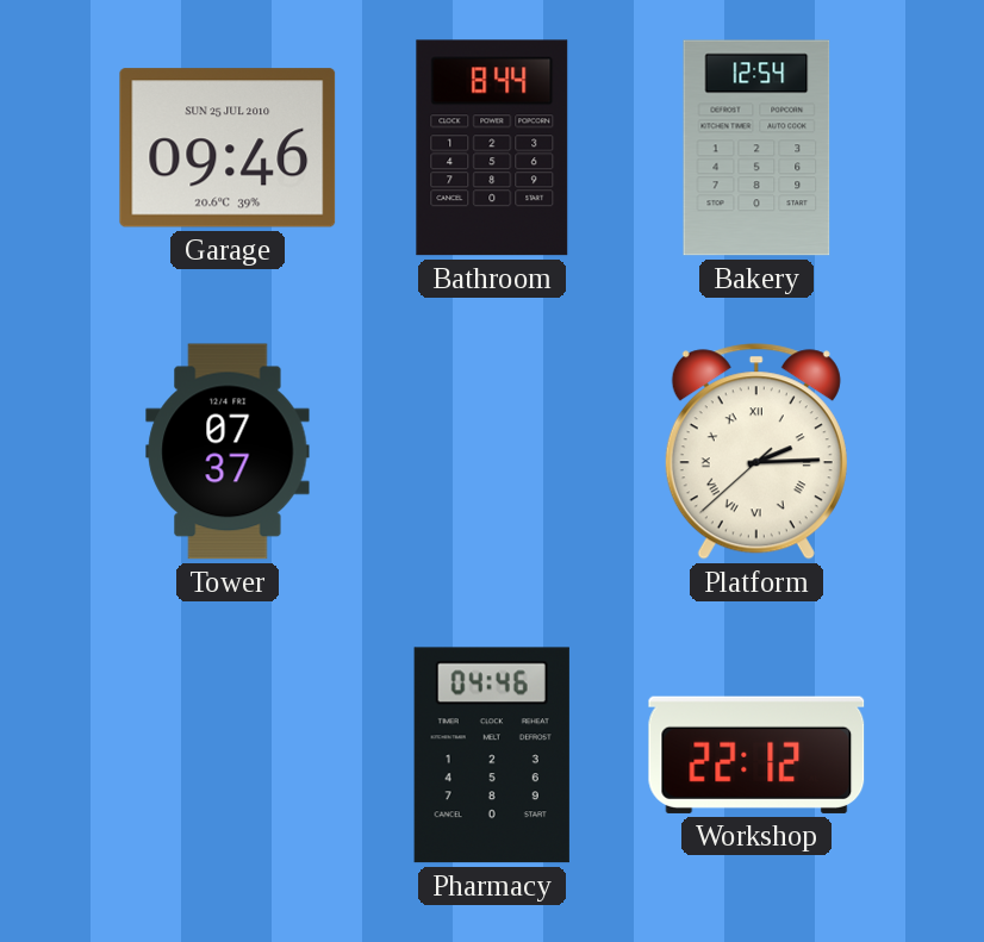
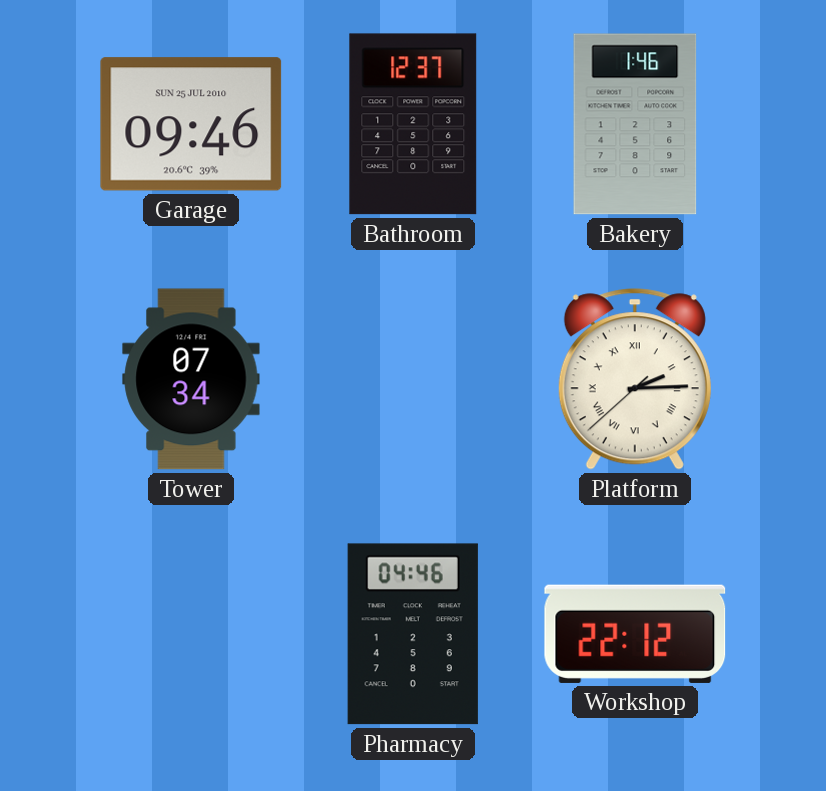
Bathroom: 8:44 -> 12:37
Bakery: 12:54 -> 1:46
Tower: 07:37 -> 07:34
